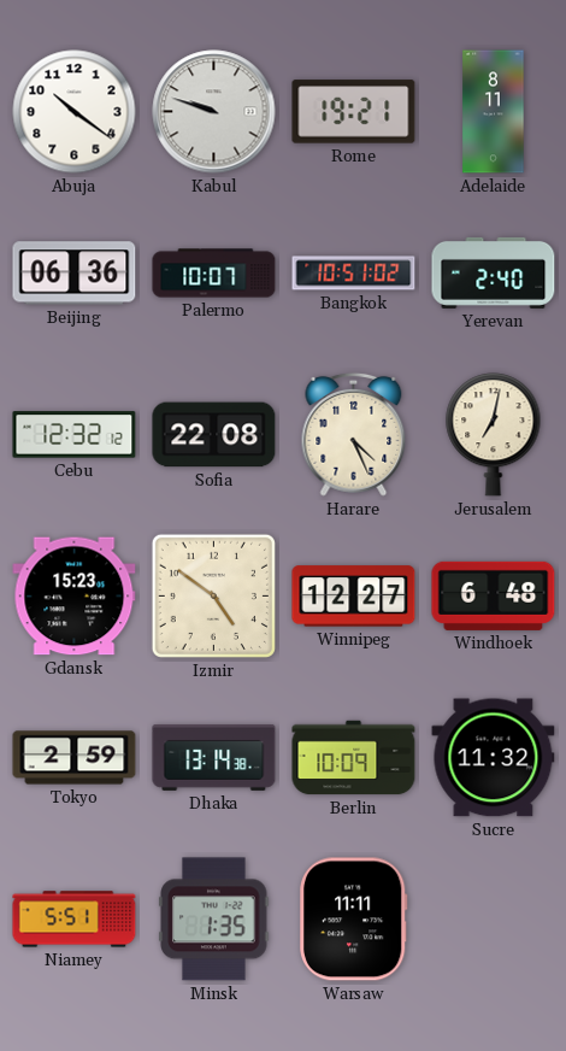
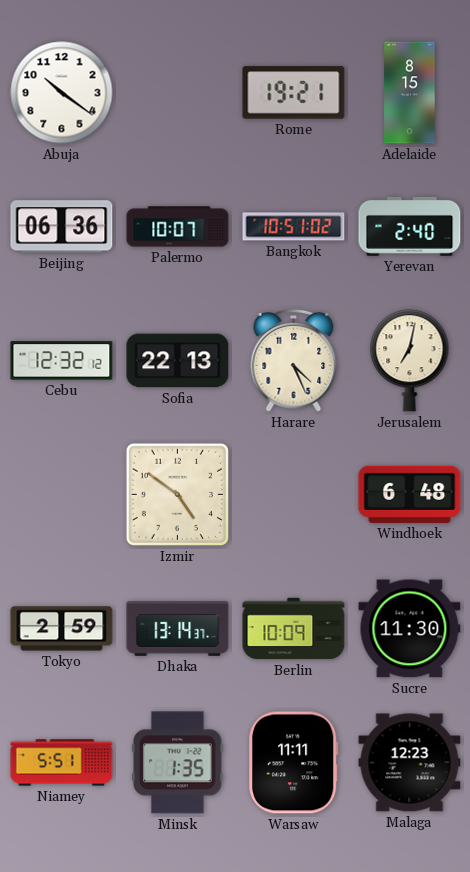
Kabul: 9:48 -> none
Adelaide: 8:11 -> 8:15
Sofia: 22:08 -> 22:13
Gdansk: 15:23 -> none
Winnipeg: 12:27 -> none
Dhaka: 13:14:38 -> 13:14:37
Sucre: 11:32 -> 11:30
Malaga: none -> 12:23
